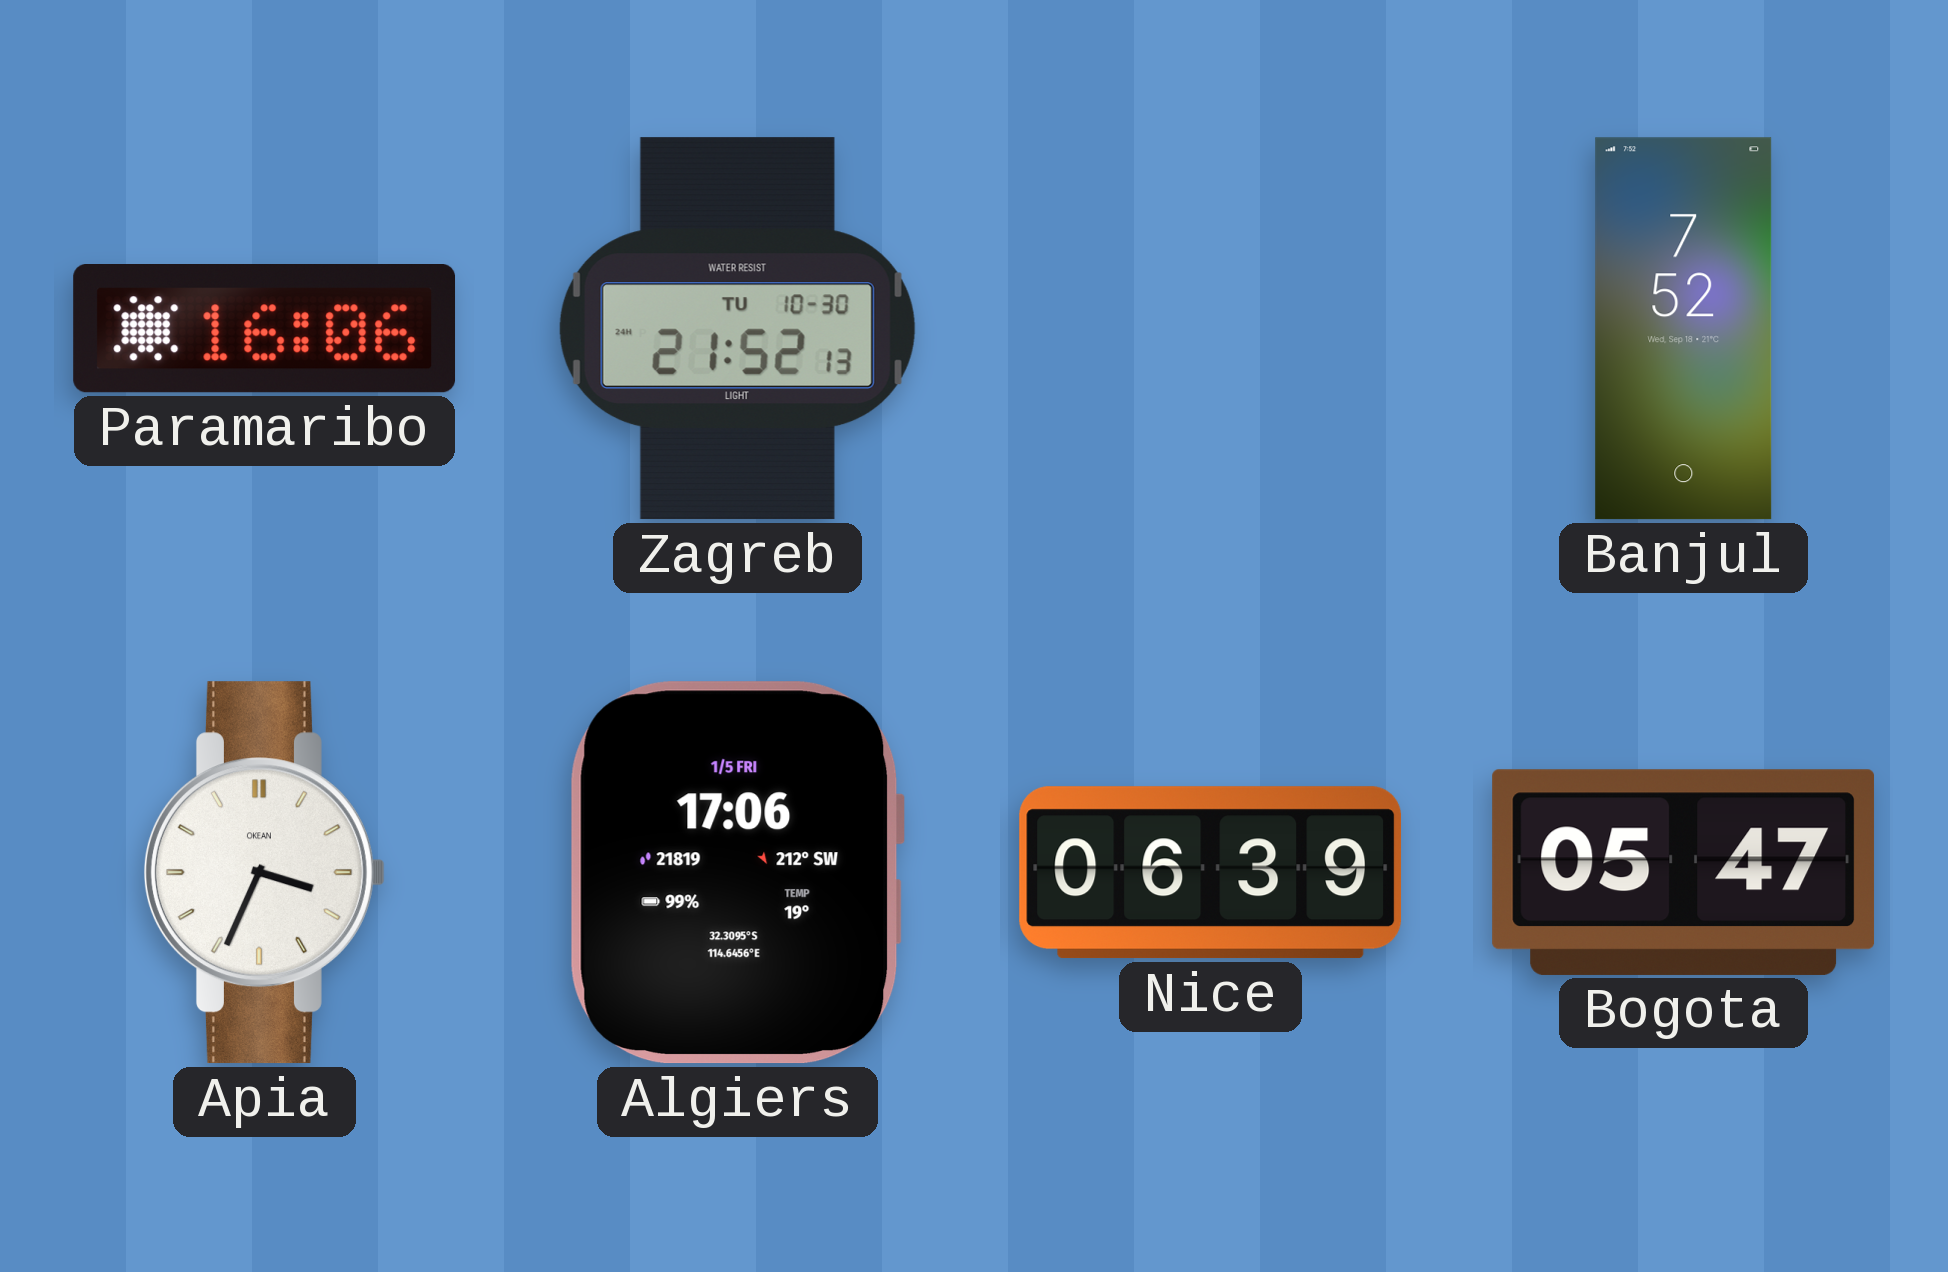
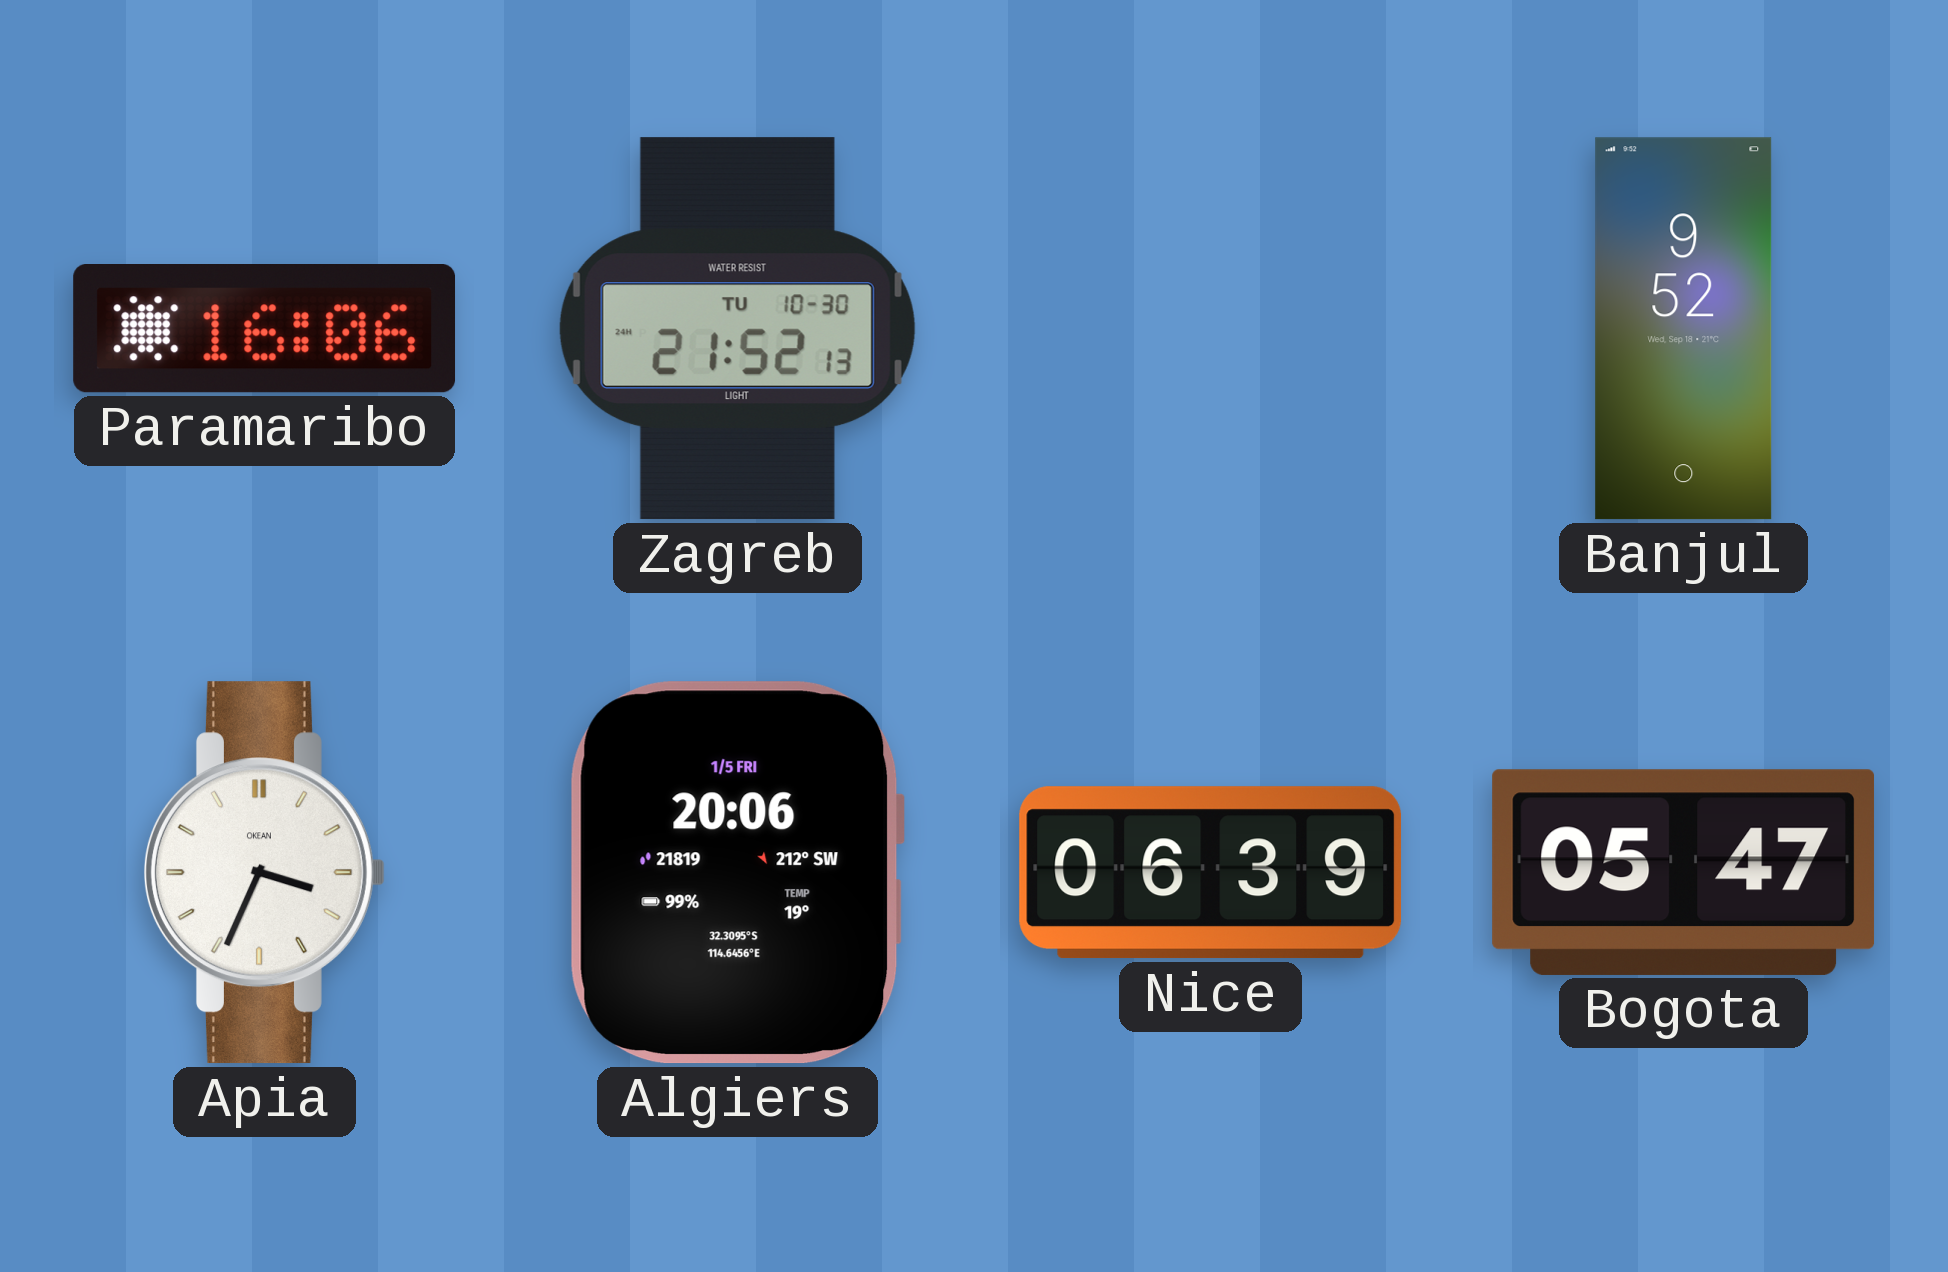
Banjul: 7:52 -> 9:52
Algiers: 17:06 -> 20:06
